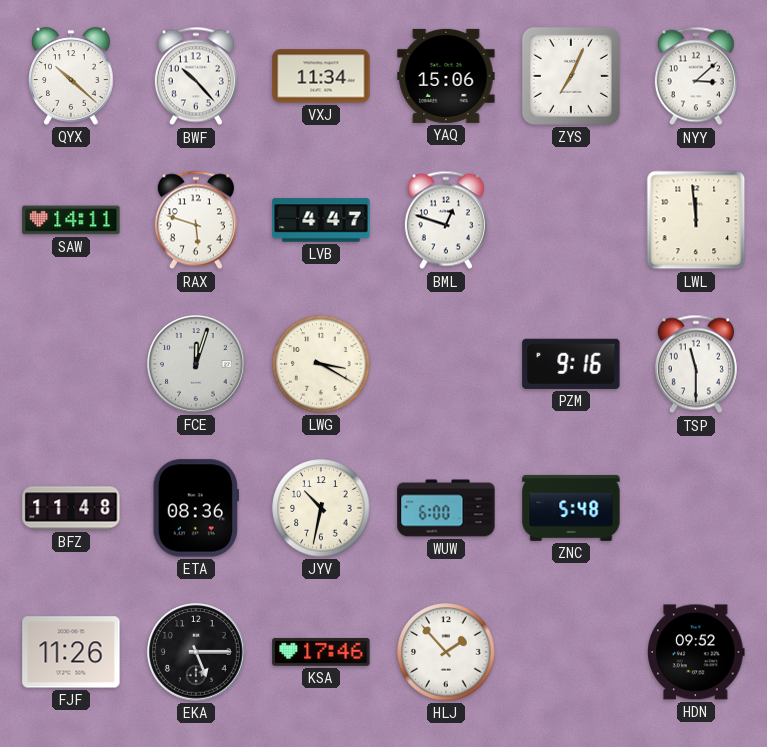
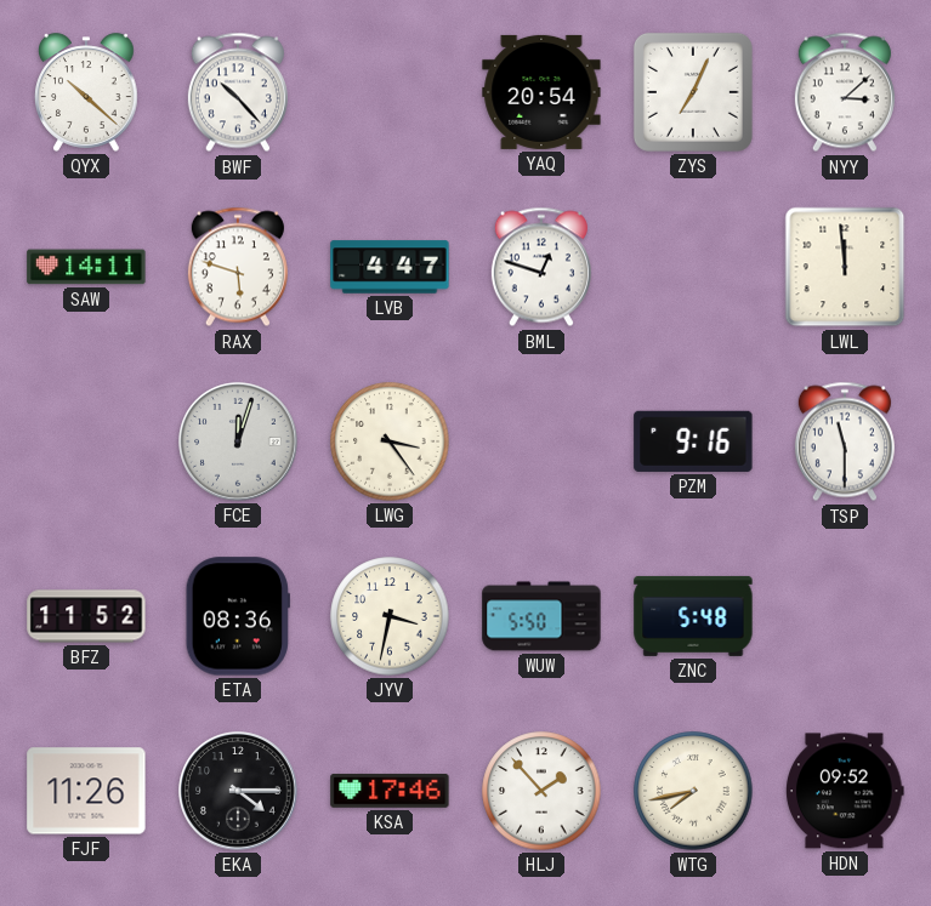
VXJ: 11:34 -> none
YAQ: 15:06 -> 20:54
LWG: 3:20 -> 3:24
BFZ: 11:48 -> 11:52
JYV: 10:32 -> 3:32
WUW: 6:00 -> 5:50
EKA: 5:15 -> 4:15
WTG: none -> 7:43
